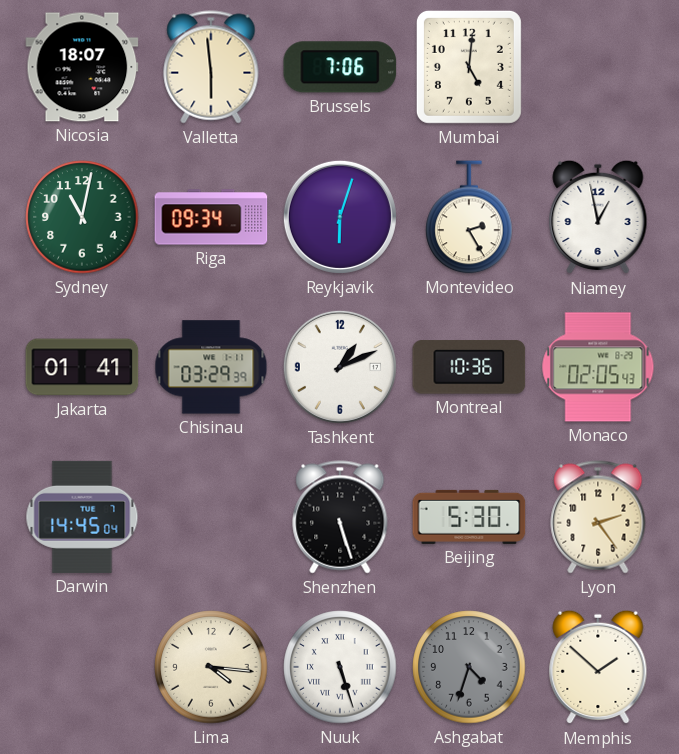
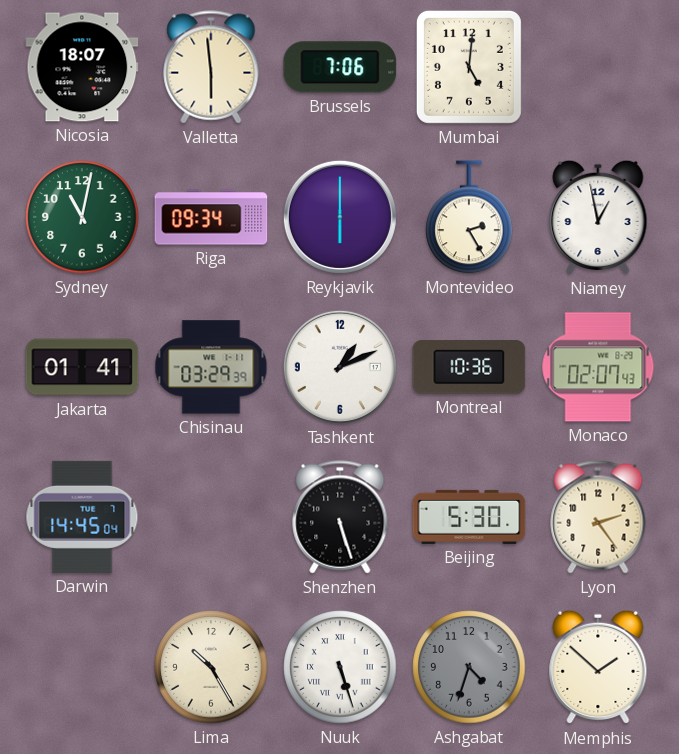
Reykjavik: 6:03 -> 6:00
Monaco: 02:05 -> 02:07
Lima: 4:16 -> 10:25
